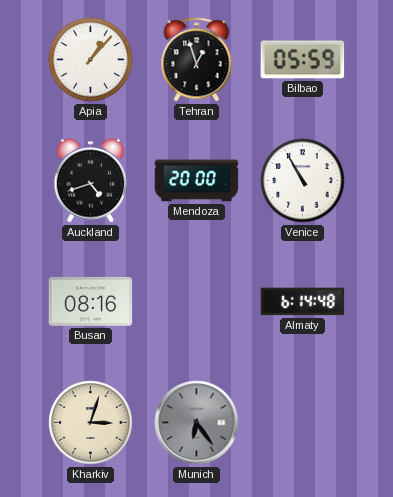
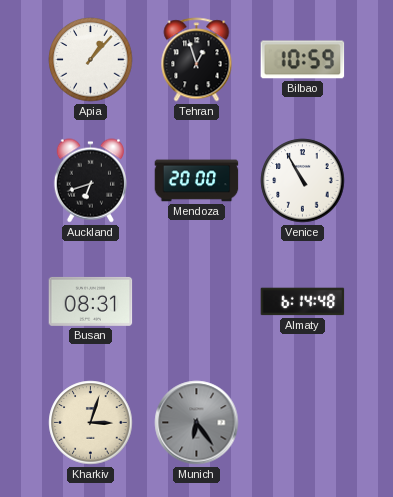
Bilbao: 05:59 -> 10:59
Auckland: 4:42 -> 6:42
Busan: 08:16 -> 08:31
